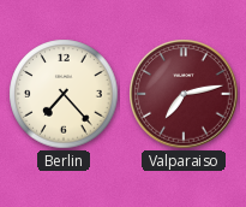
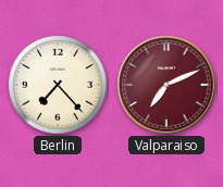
Valparaiso: 7:13 -> 7:11
